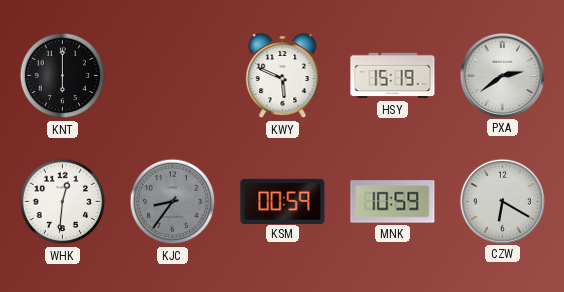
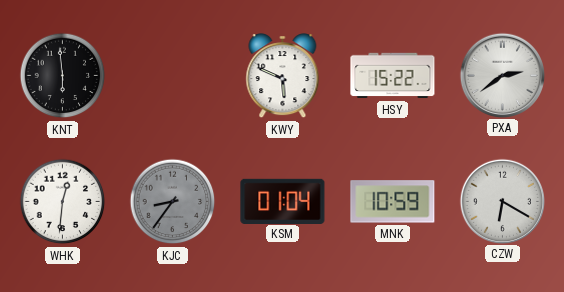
KNT: 6:00 -> 5:59
HSY: 15:19 -> 15:22
KSM: 00:59 -> 01:04
